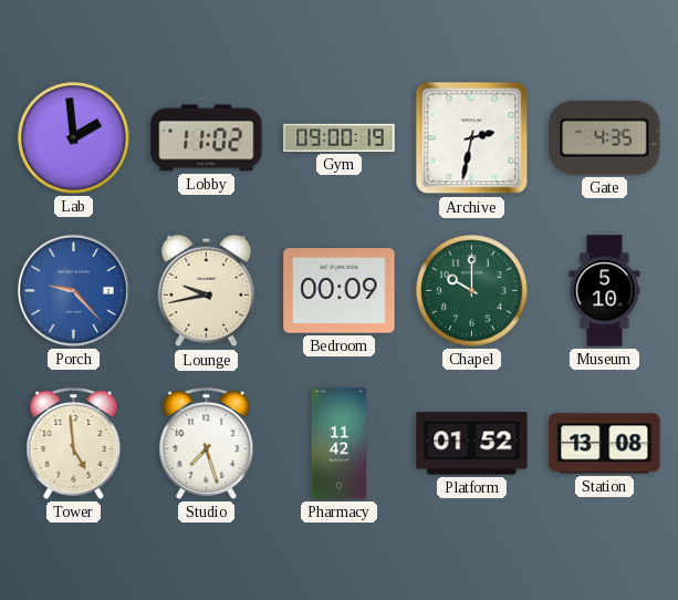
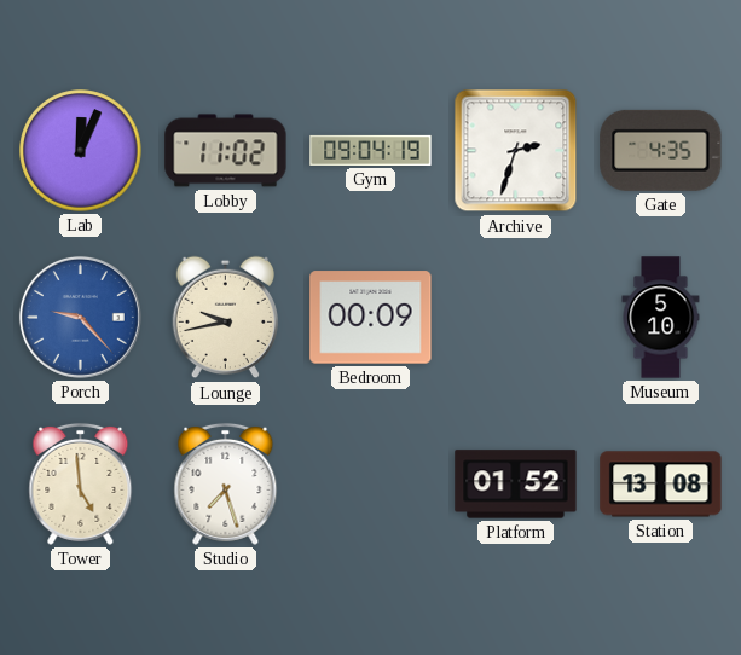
Lab: 1:59 -> 12:04
Gym: 09:00 -> 09:04
Archive: 2:32 -> 2:33
Chapel: 10:00 -> none
Pharmacy: 11:42 -> none
